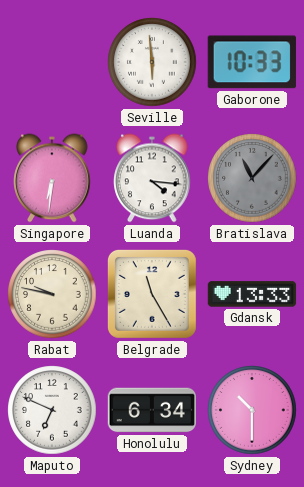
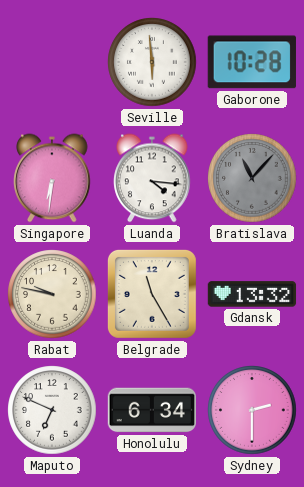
Gaborone: 10:33 -> 10:28
Gdansk: 13:33 -> 13:32
Sydney: 10:30 -> 2:30
